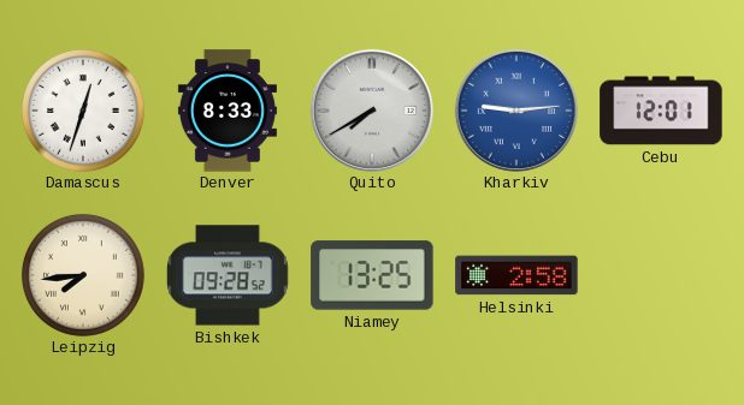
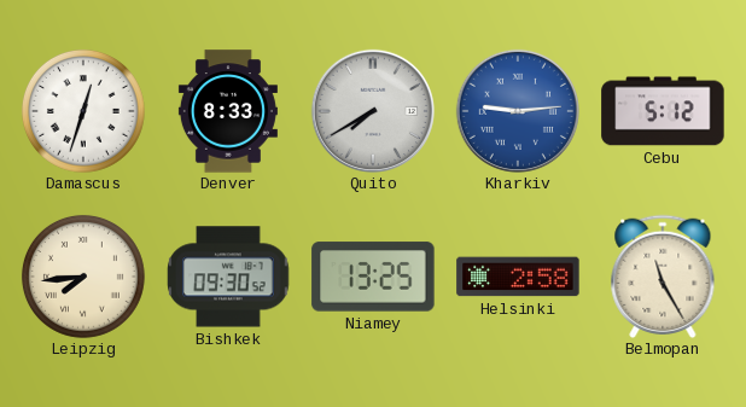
Cebu: 12:01 -> 5:12
Bishkek: 09:28 -> 09:30
Belmopan: none -> 11:25
